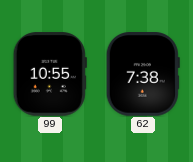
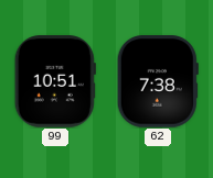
99: 10:55 -> 10:51
